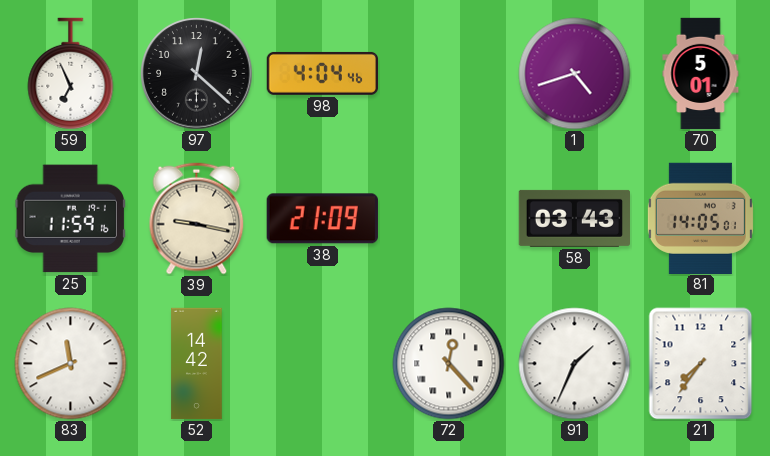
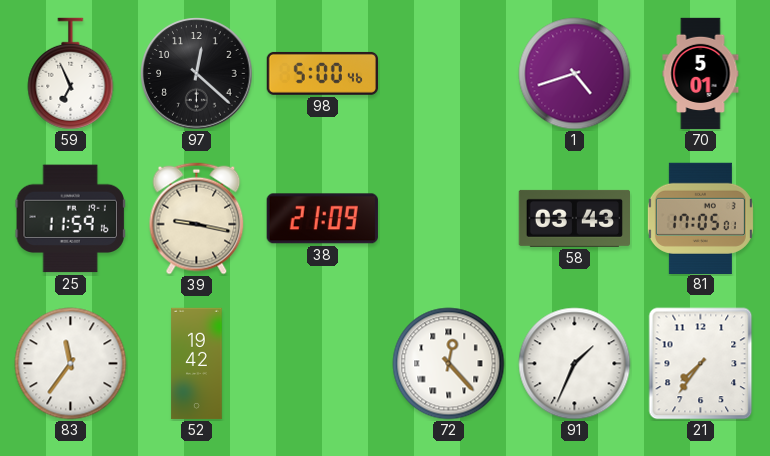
98: 4:04 -> 5:00
81: 14:05 -> 17:05
83: 11:41 -> 11:36
52: 14:42 -> 19:42
